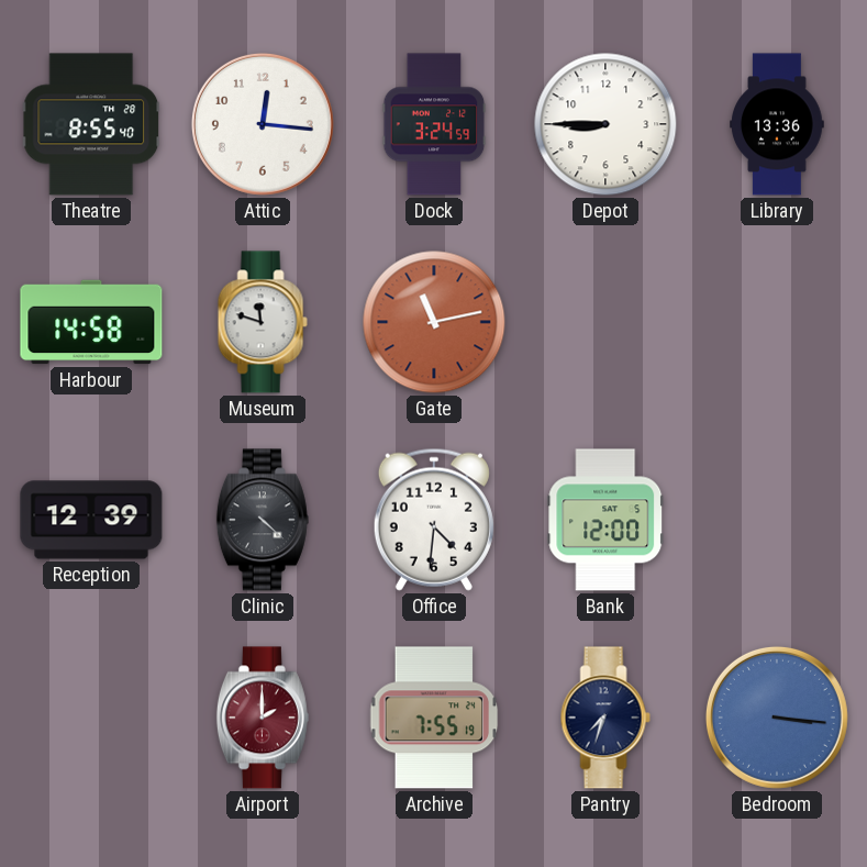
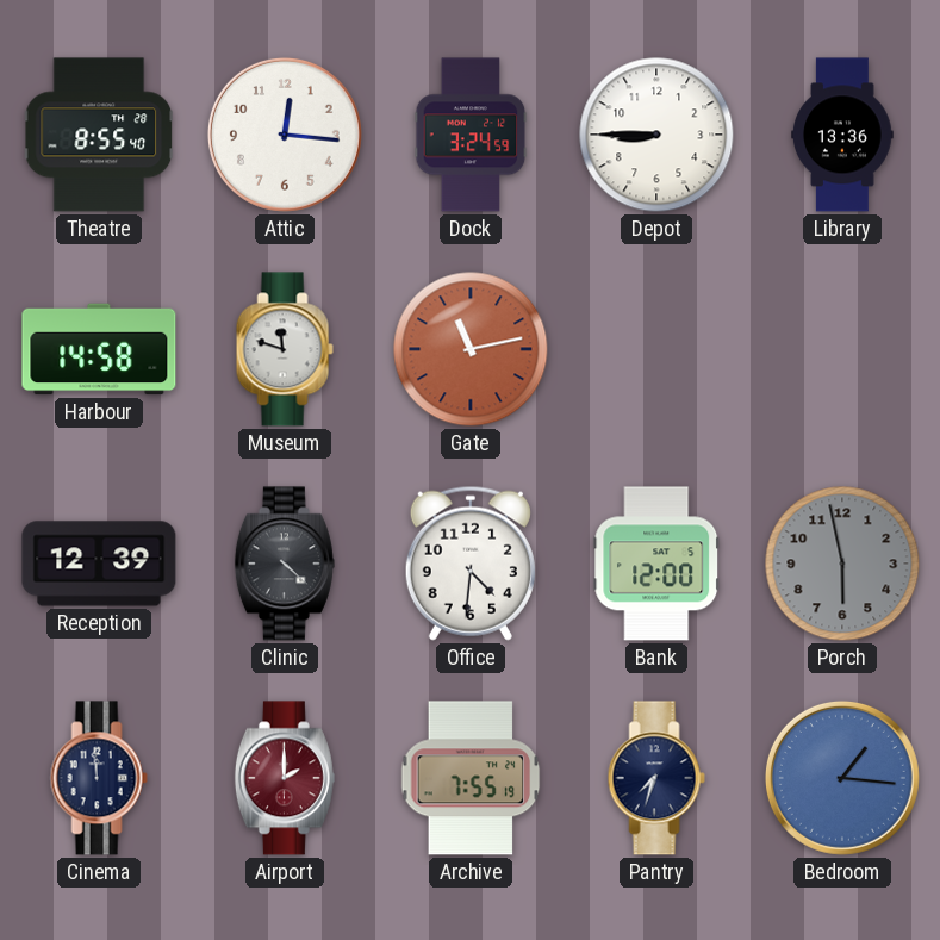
Porch: none -> 5:58
Cinema: none -> 11:59
Bedroom: 3:16 -> 1:16
